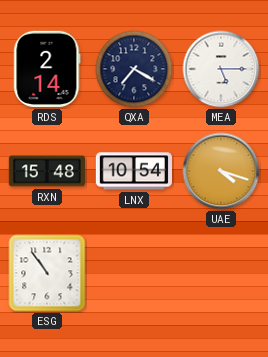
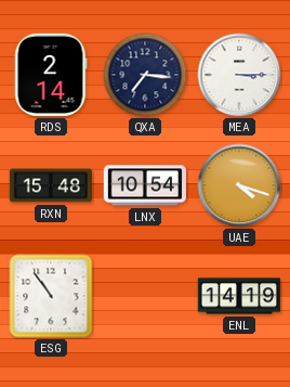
QXA: 7:20 -> 7:16
MEA: 5:15 -> 3:15
ENL: none -> 14:19
